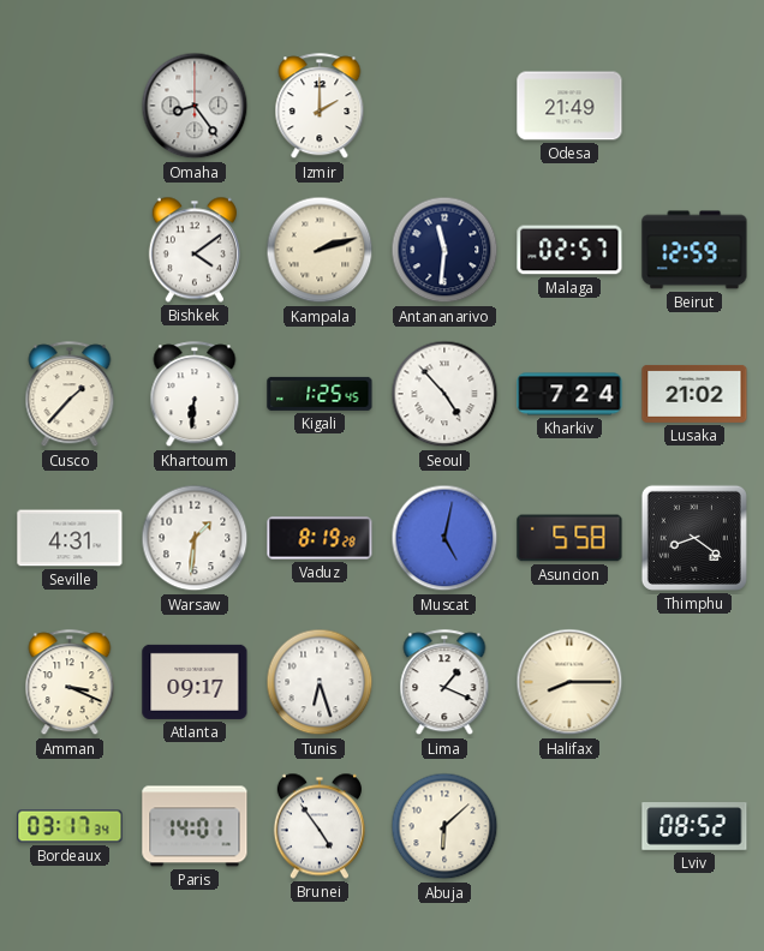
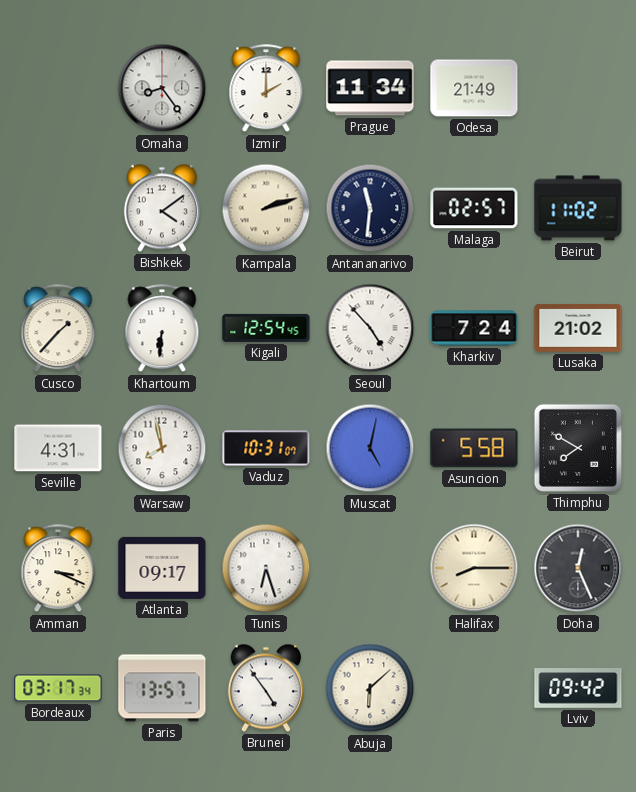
Prague: none -> 11:34
Beirut: 12:59 -> 11:02
Kigali: 1:25 -> 12:54
Warsaw: 1:31 -> 7:58
Vaduz: 8:19 -> 10:31
Thimphu: 8:21 -> 7:50
Lima: 1:19 -> none
Doha: none -> 12:26
Paris: 14:01 -> 13:57
Lviv: 08:52 -> 09:42
